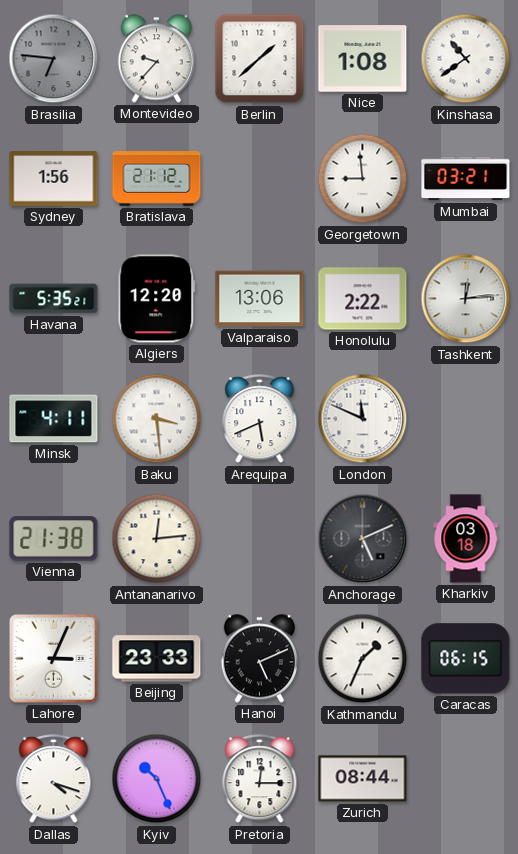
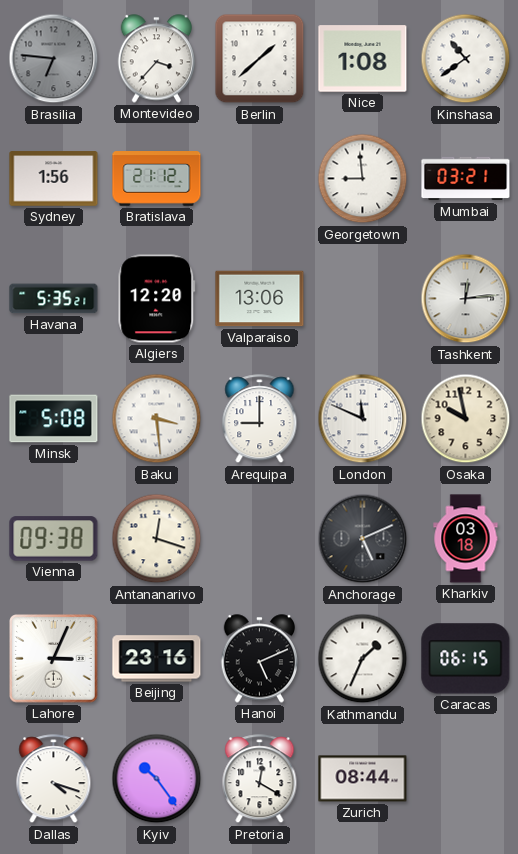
Montevideo: 9:37 -> 3:37
Honolulu: 2:22 -> none
Minsk: 4:11 -> 5:08
Arequipa: 5:41 -> 9:00
Osaka: none -> 9:58
Vienna: 21:38 -> 09:38
Antananarivo: 12:14 -> 12:18
Beijing: 23:33 -> 23:16
Kyiv: 10:26 -> 10:24
Pretoria: 12:15 -> 12:20
